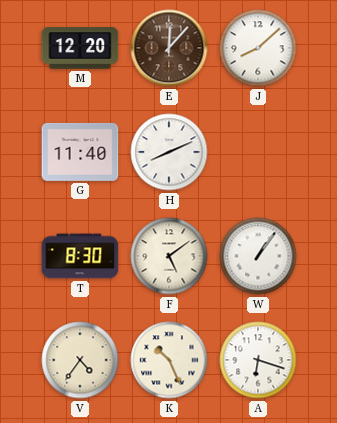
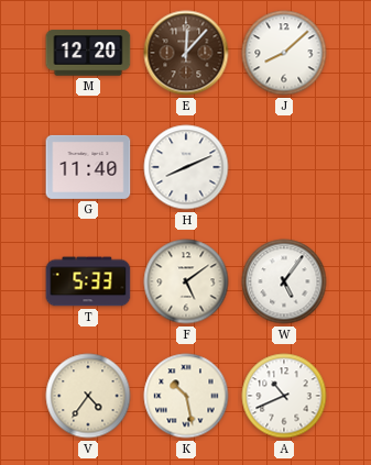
T: 8:30 -> 5:33
W: 1:06 -> 5:06
K: 10:26 -> 10:28
A: 6:18 -> 10:41
